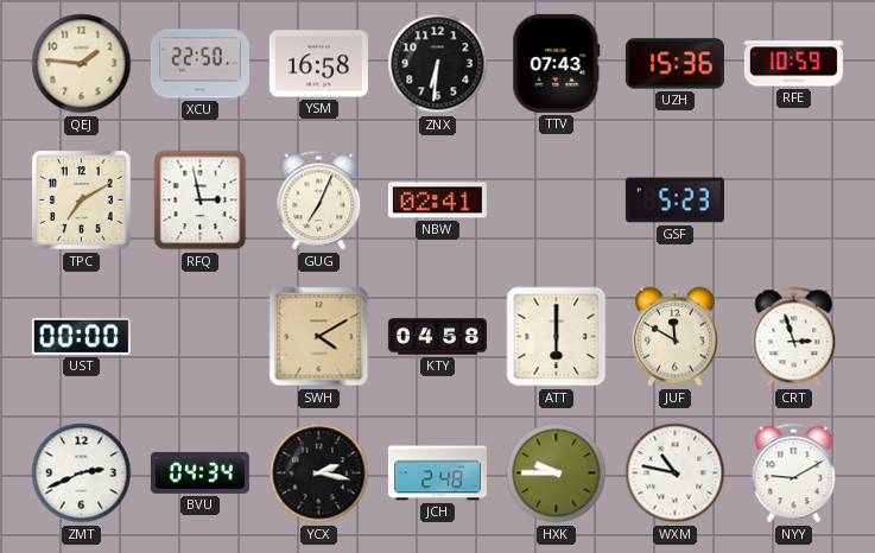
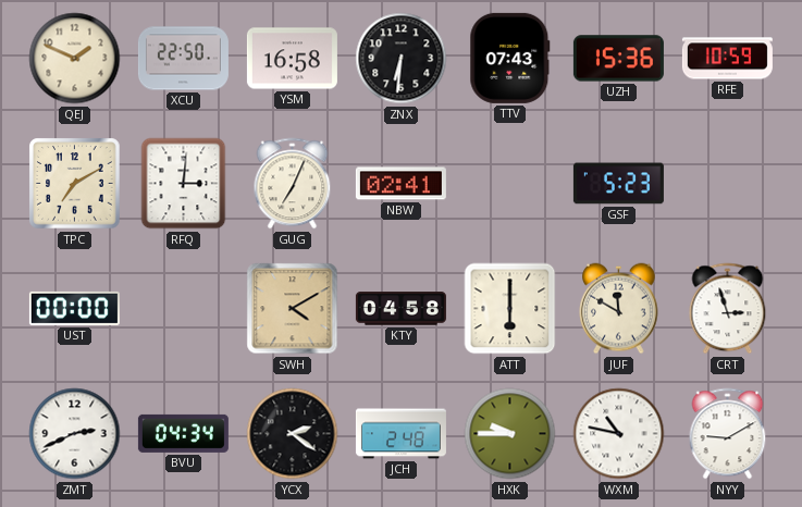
QEJ: 1:46 -> 1:49
RFQ: 2:58 -> 3:01
YCX: 2:17 -> 2:21
